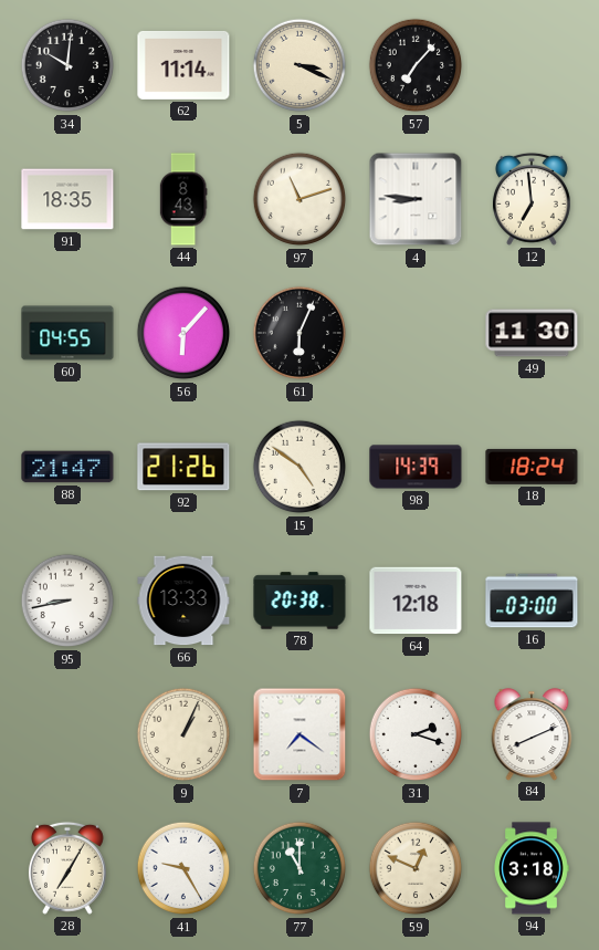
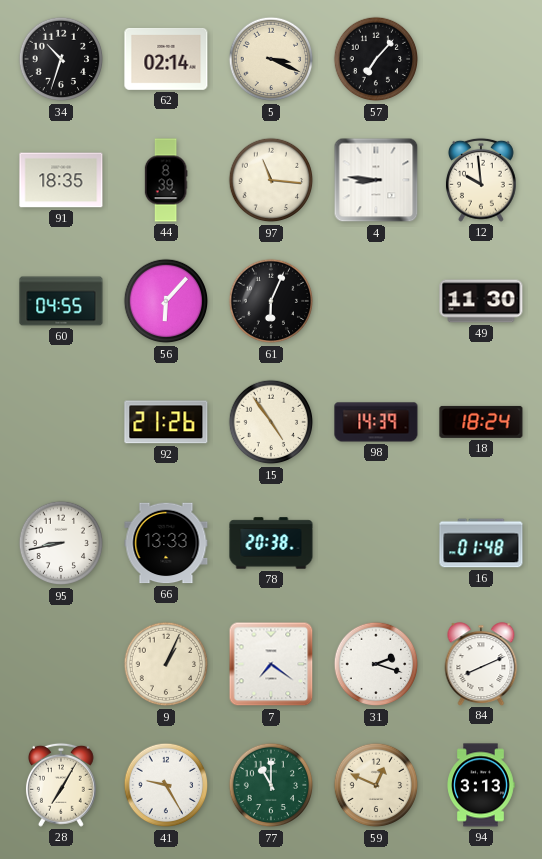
34: 10:01 -> 10:33
62: 11:14 -> 02:14
44: 8:43 -> 8:39
97: 11:12 -> 11:16
12: 6:59 -> 9:59
88: 21:47 -> none
15: 4:51 -> 4:54
64: 12:18 -> none
16: 03:00 -> 01:48
94: 3:18 -> 3:13
